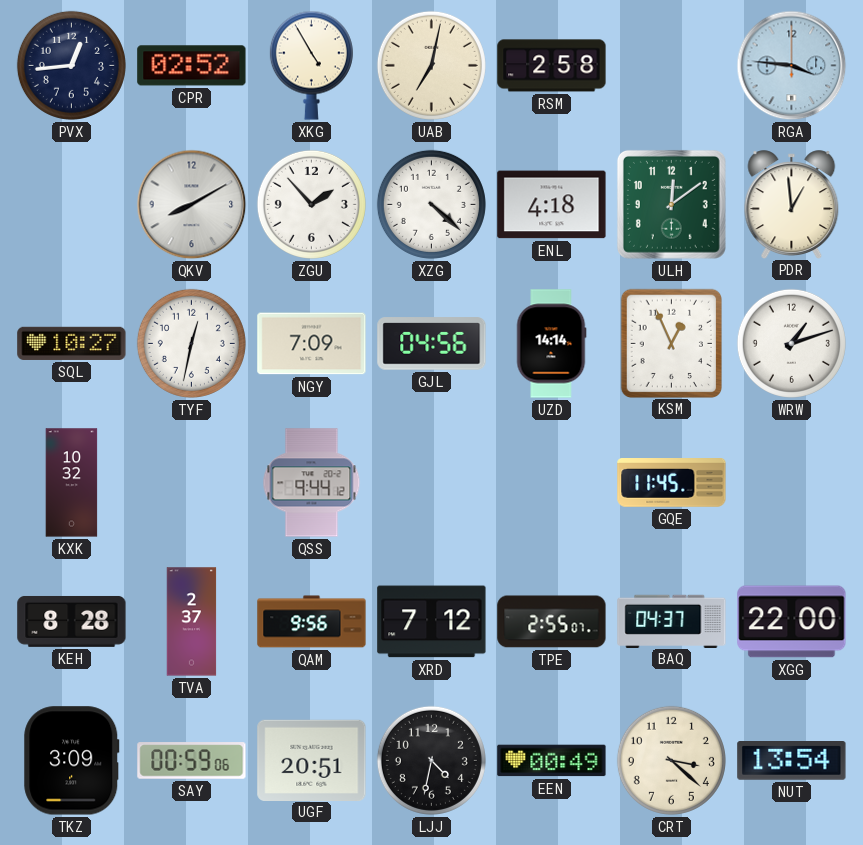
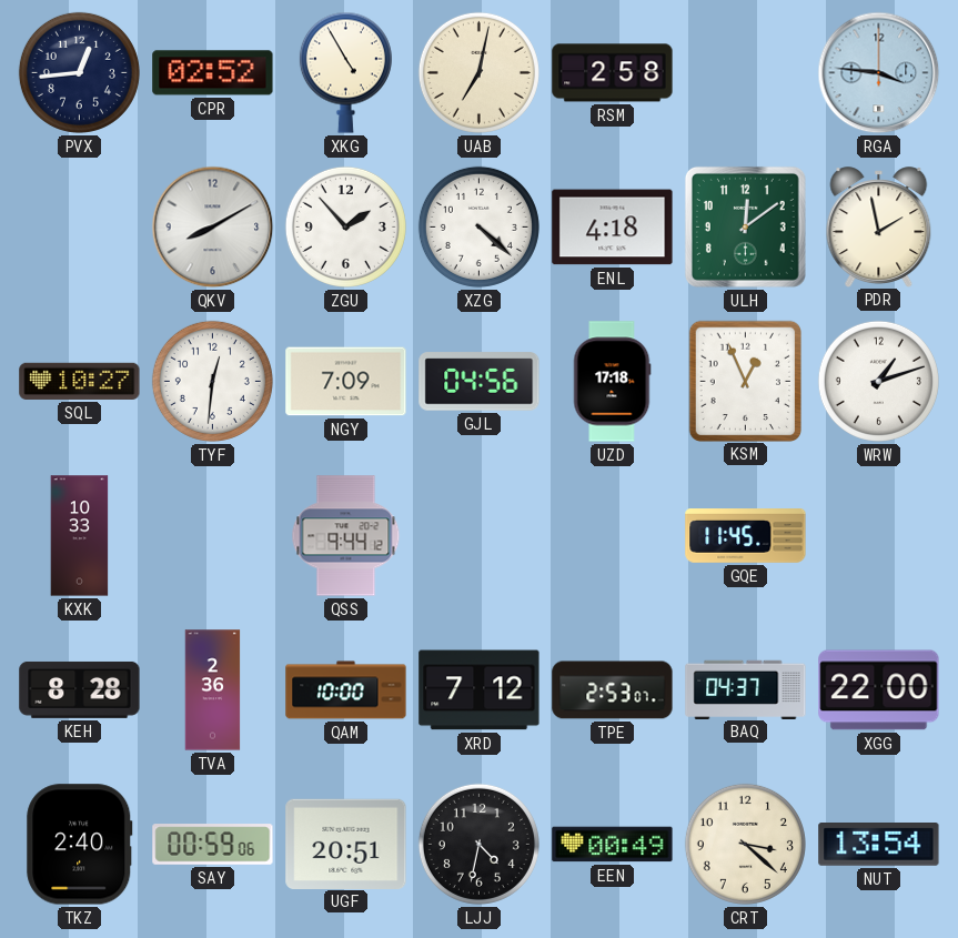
PDR: 12:59 -> 1:58
TYF: 12:32 -> 12:31
UZD: 14:14 -> 17:18
KXK: 10:32 -> 10:33
TVA: 2:37 -> 2:36
QAM: 9:56 -> 10:00
TPE: 2:55 -> 2:53
TKZ: 3:09 -> 2:40
